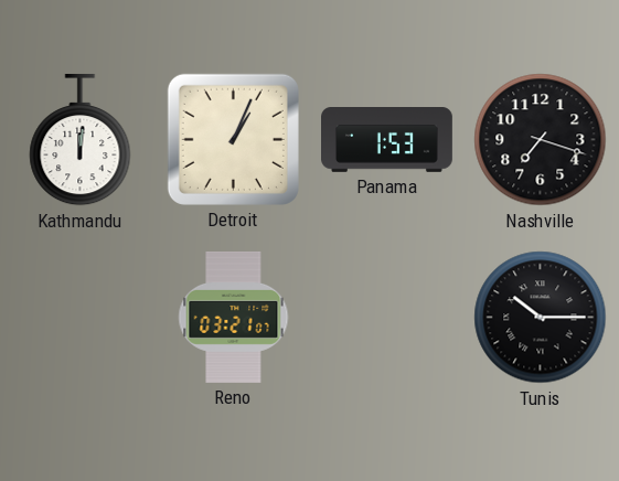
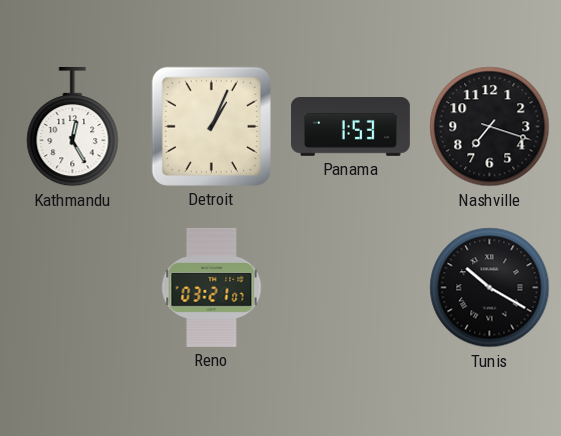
Kathmandu: 12:01 -> 12:25
Tunis: 10:15 -> 10:20
